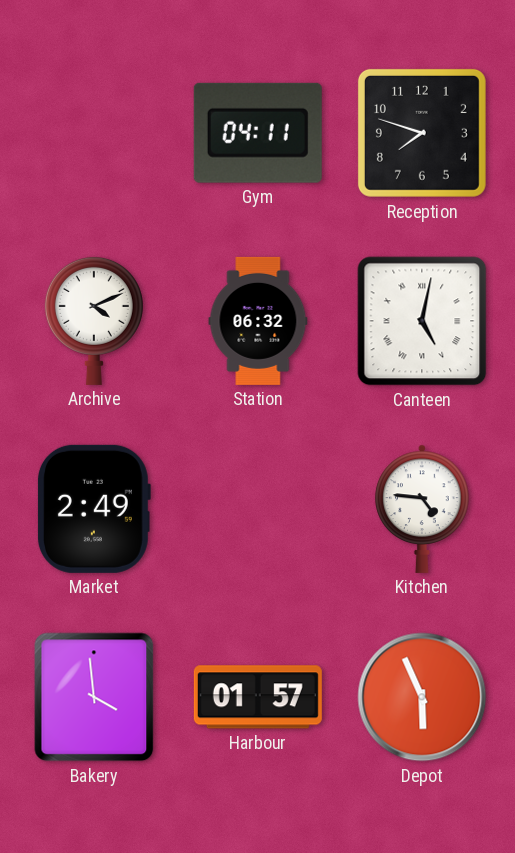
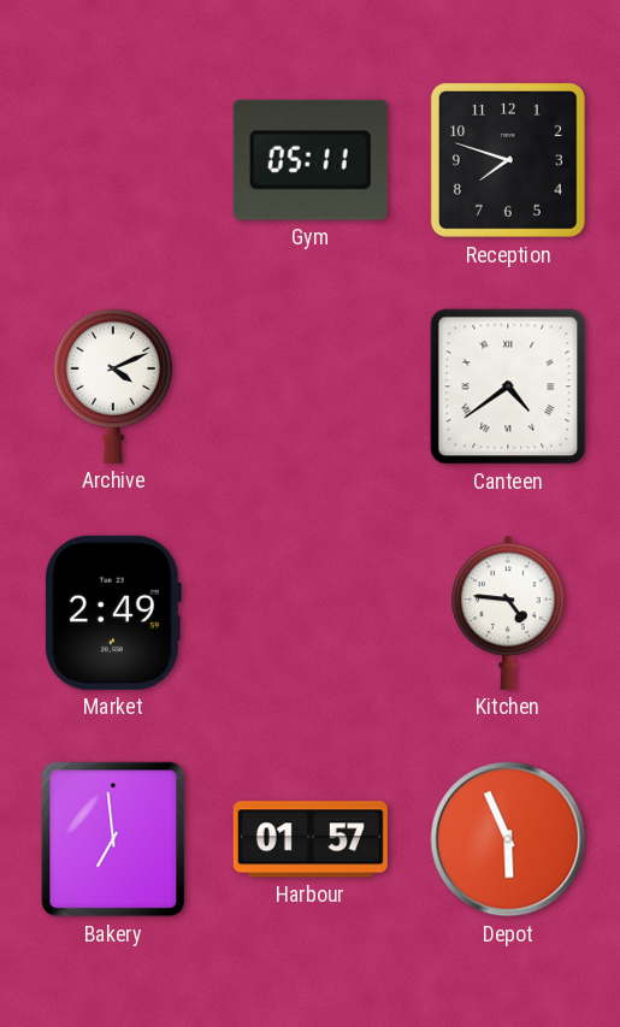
Gym: 04:11 -> 05:11
Station: 06:32 -> none
Canteen: 5:02 -> 4:39
Bakery: 3:59 -> 6:59
